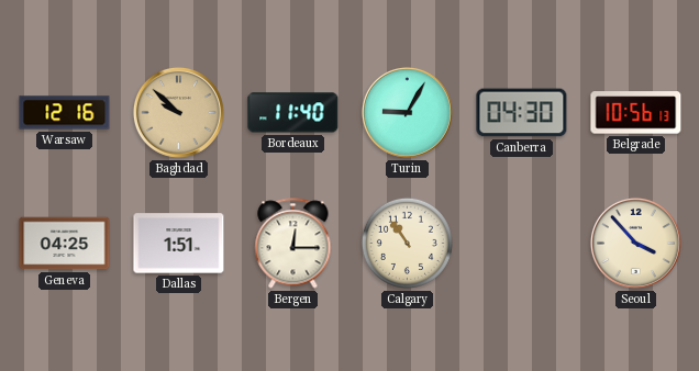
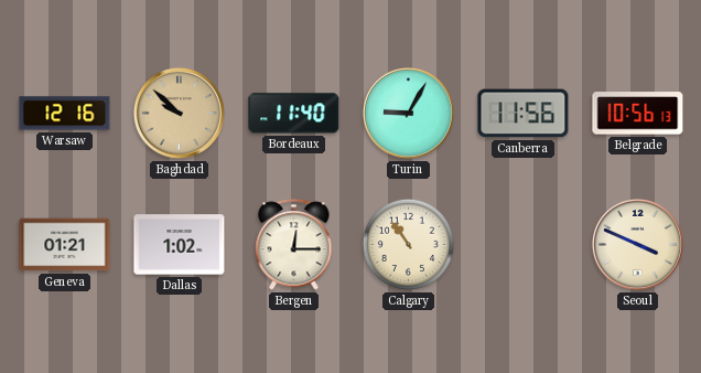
Canberra: 04:30 -> 11:56
Geneva: 04:25 -> 01:21
Dallas: 1:51 -> 1:02
Seoul: 3:53 -> 3:49
